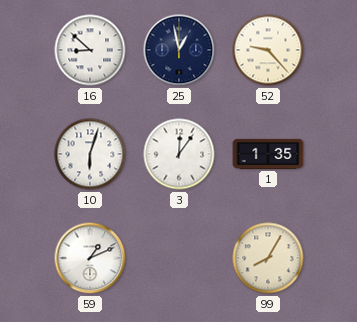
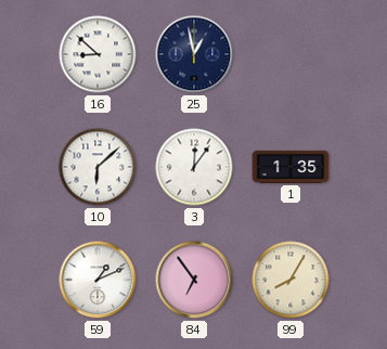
52: 9:23 -> none
10: 6:03 -> 6:08
84: none -> 6:54
